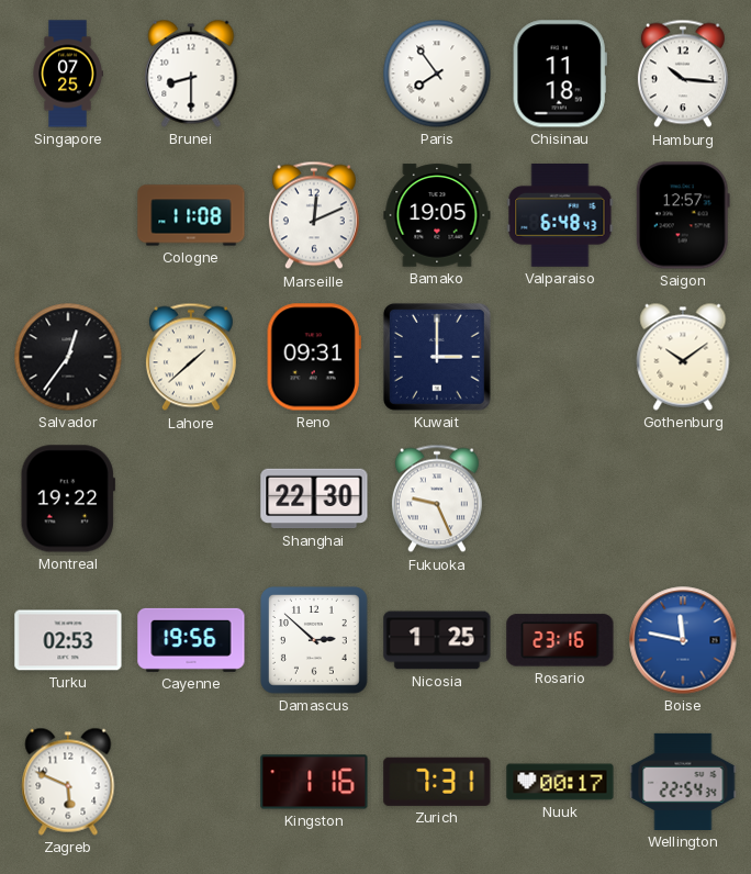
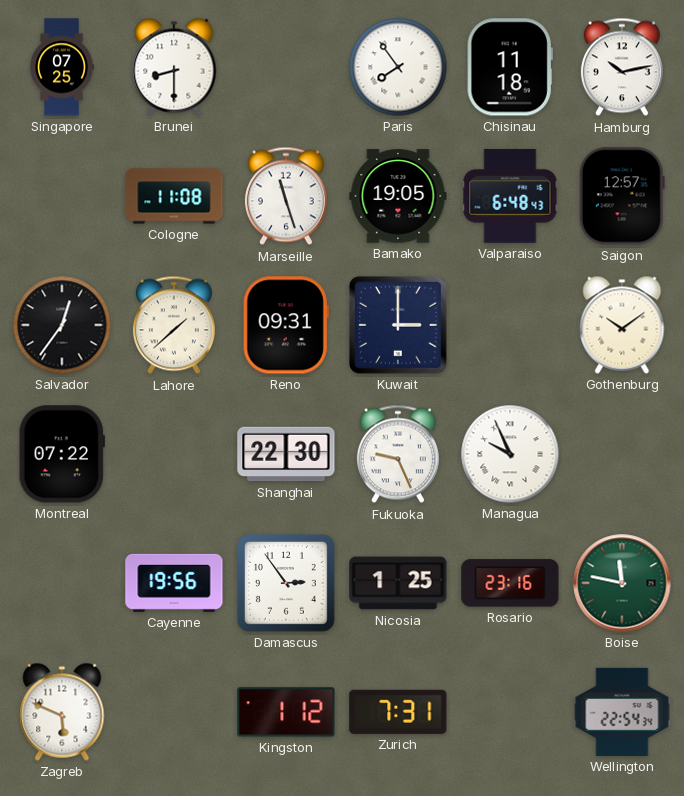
Hamburg: 10:16 -> 10:13
Marseille: 12:11 -> 11:27
Montreal: 19:22 -> 07:22
Managua: none -> 9:56
Turku: 02:53 -> none
Damascus: 2:52 -> 2:54
Boise dial: blue -> green
Kingston: 1:16 -> 1:12
Nuuk: 00:17 -> none
